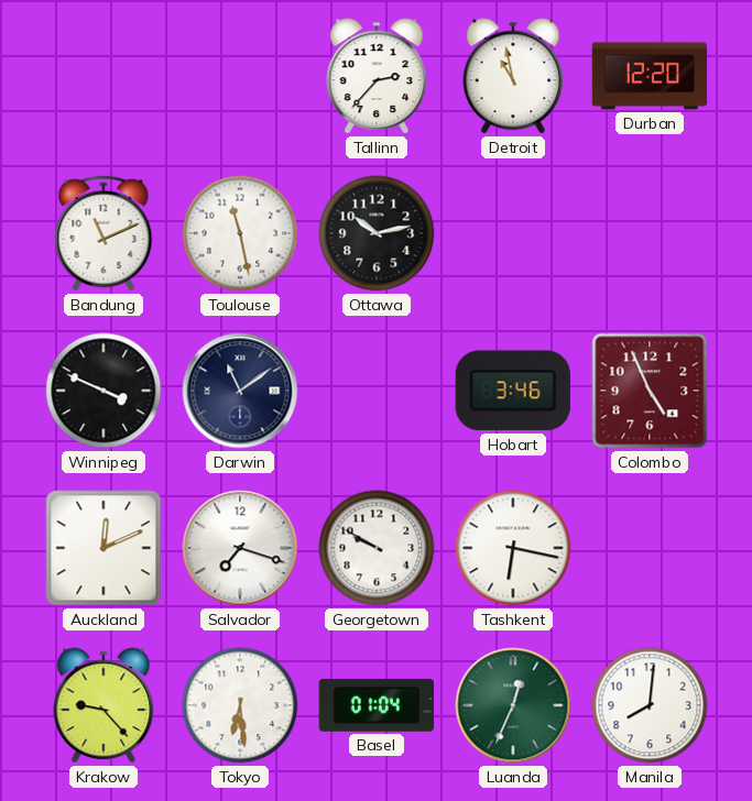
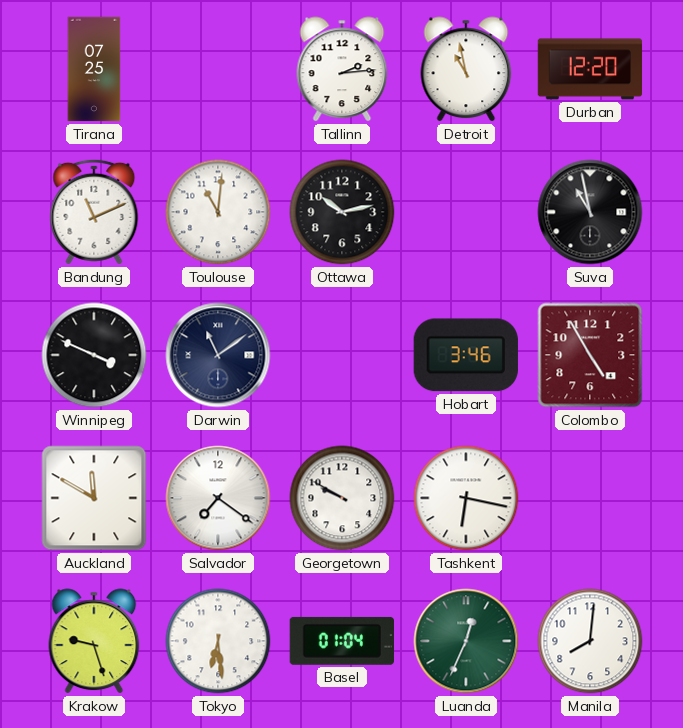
Tirana: none -> 07:25
Tallinn: 2:37 -> 2:14
Toulouse: 11:28 -> 11:01
Suva: none -> 10:58
Colombo: 4:56 -> 4:55
Auckland: 12:11 -> 11:50
Salvador: 7:18 -> 7:21
Krakow: 9:23 -> 9:27
